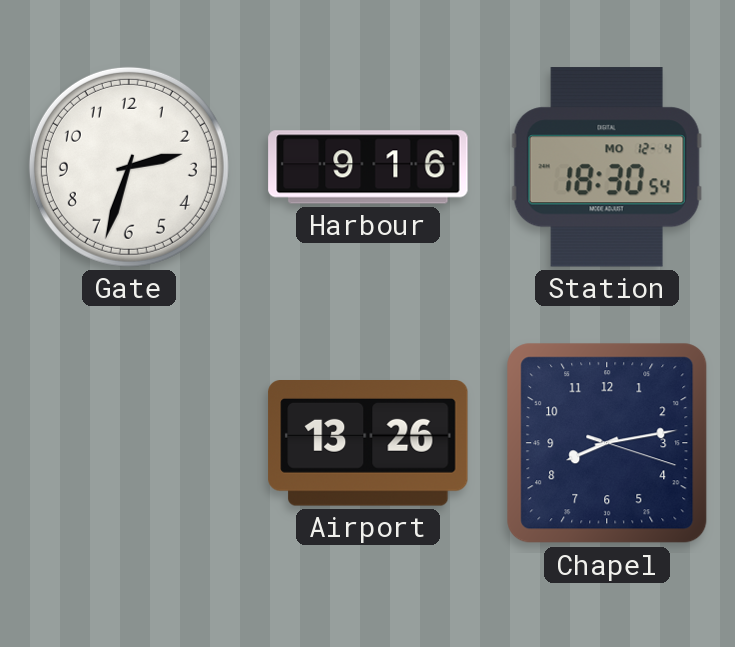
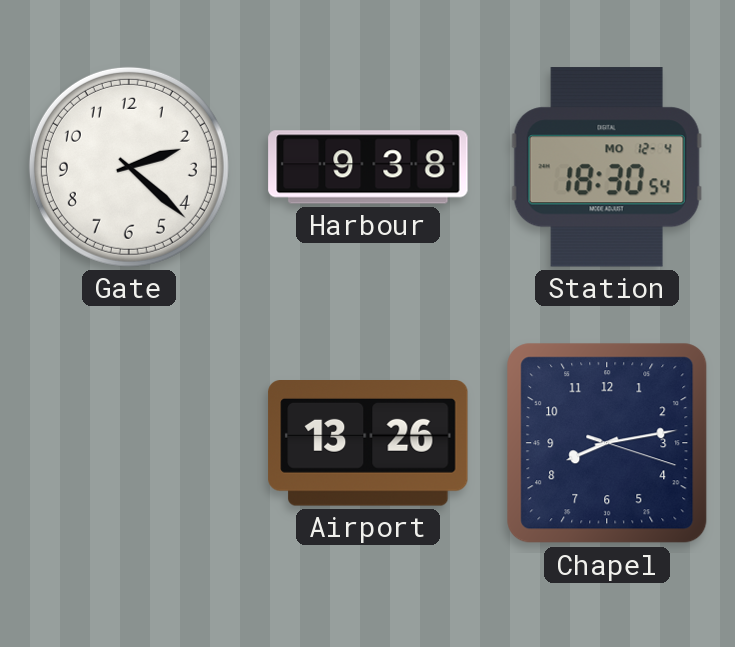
Gate: 2:33 -> 2:22
Harbour: 9:16 -> 9:38
